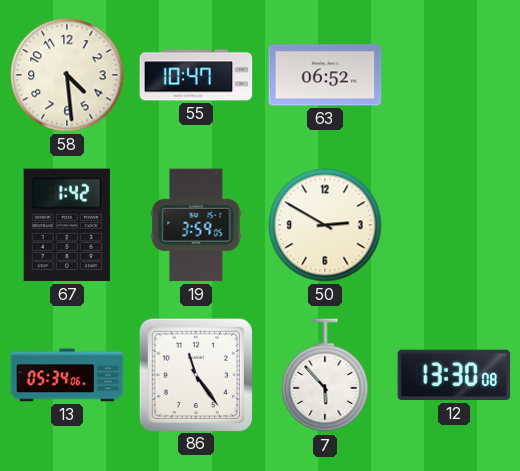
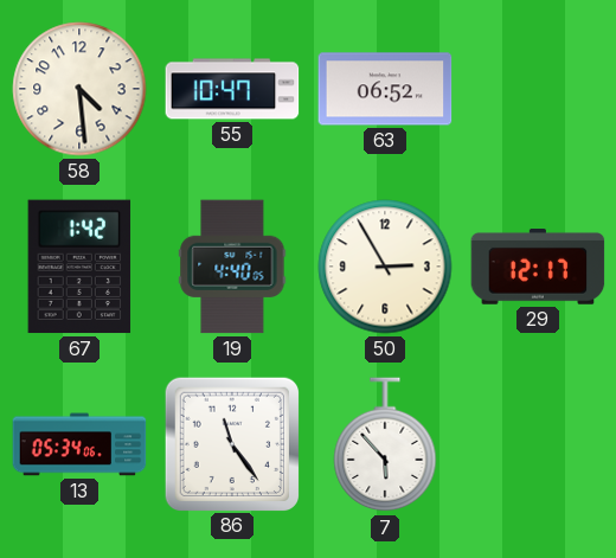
19: 3:59 -> 4:40
50: 2:50 -> 2:55
29: none -> 12:17
12: 13:30 -> none
